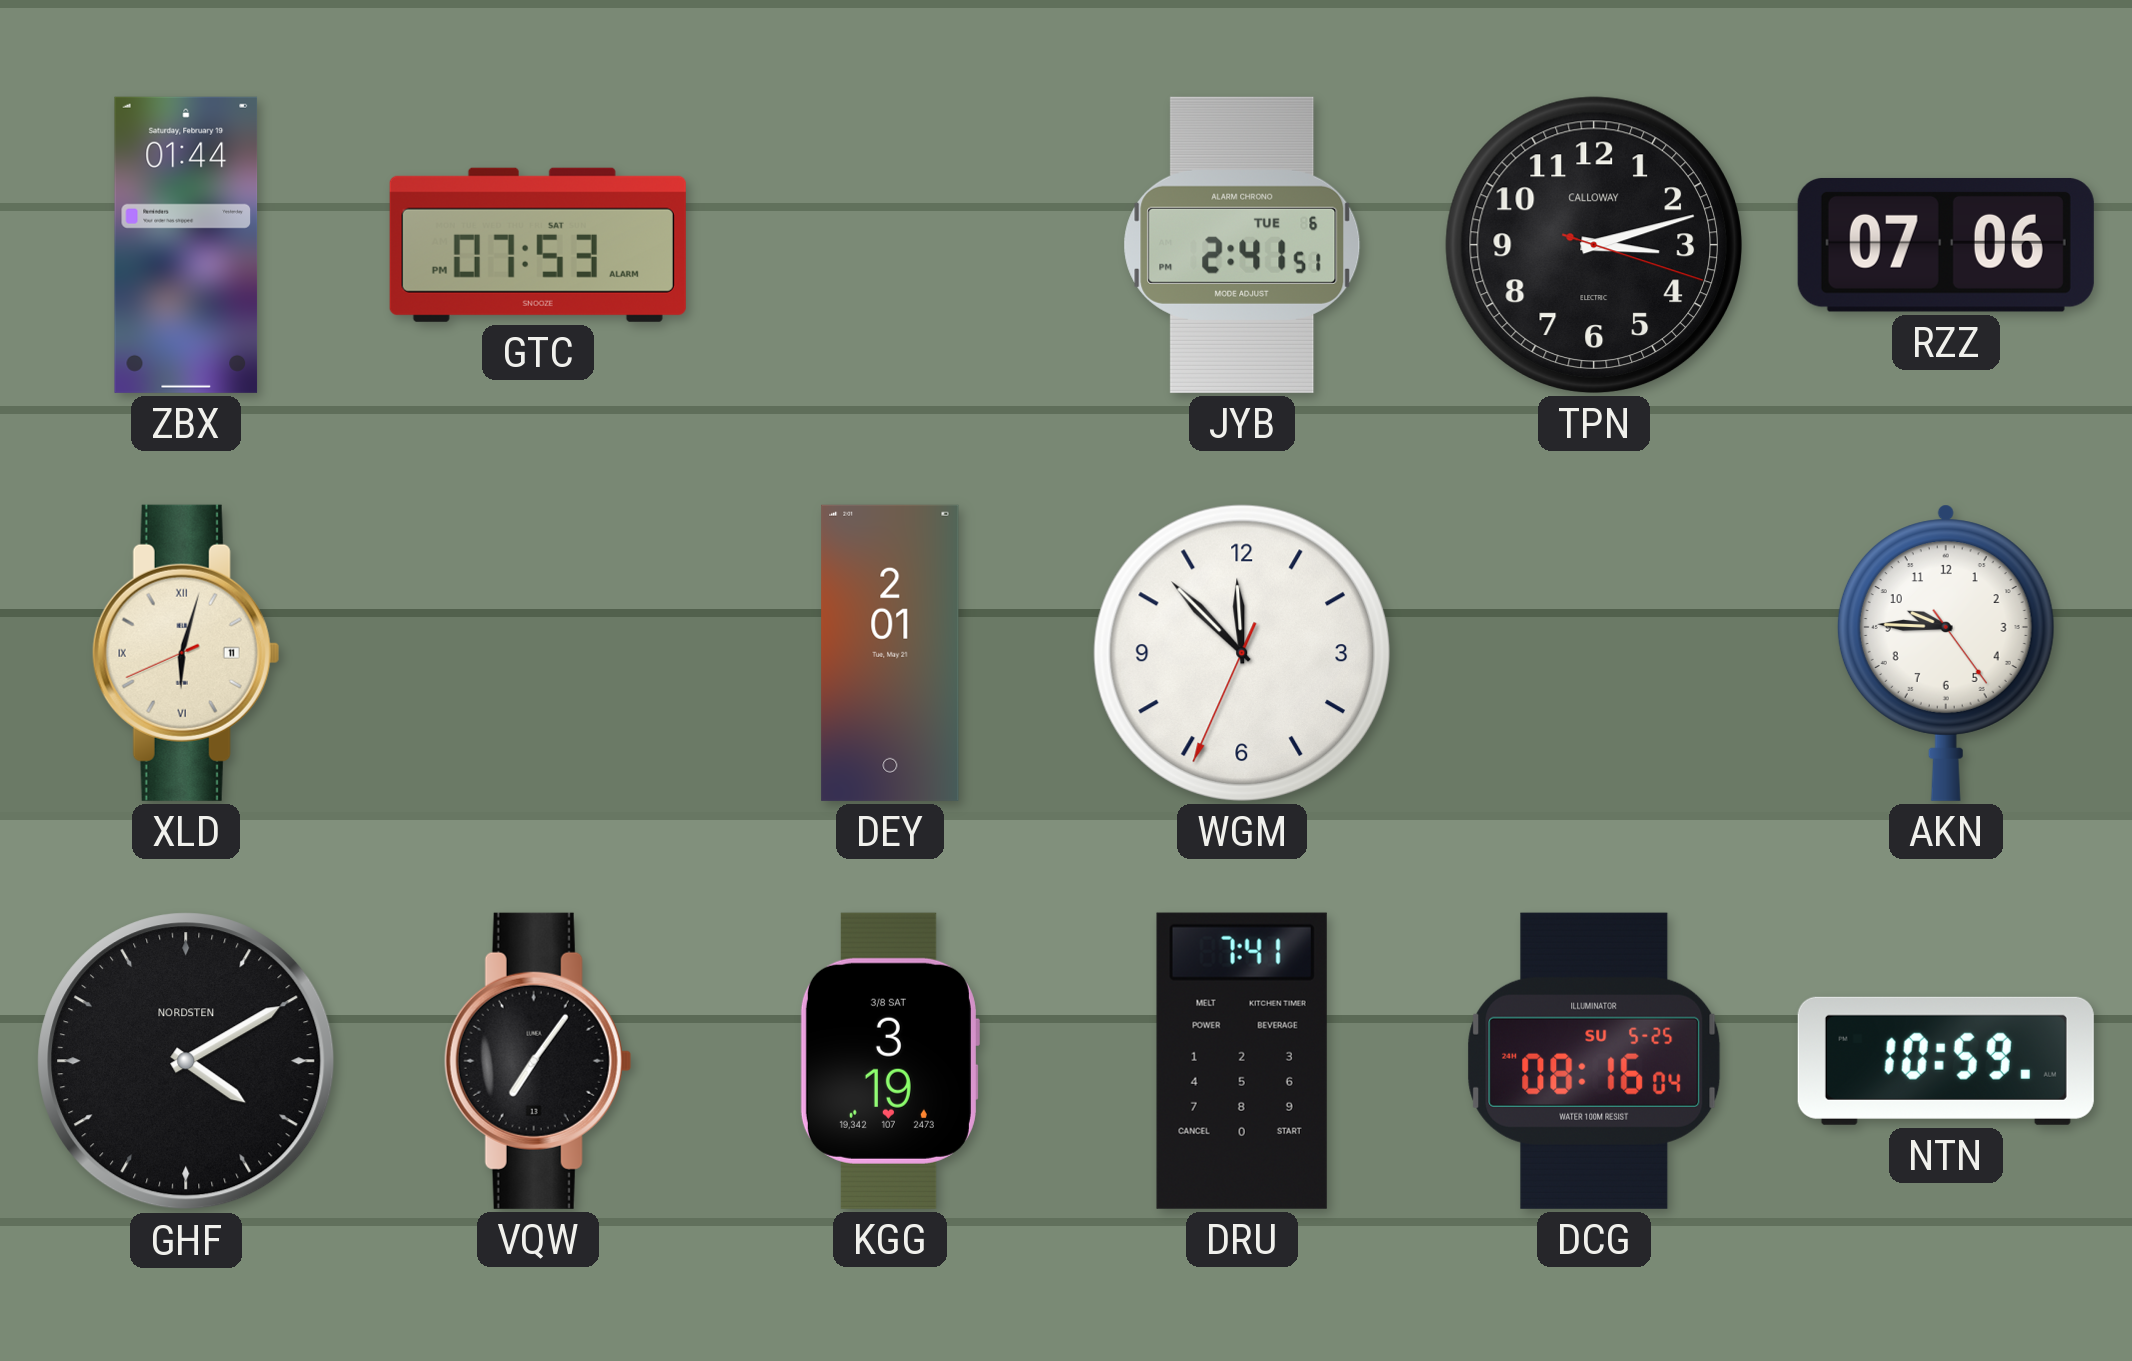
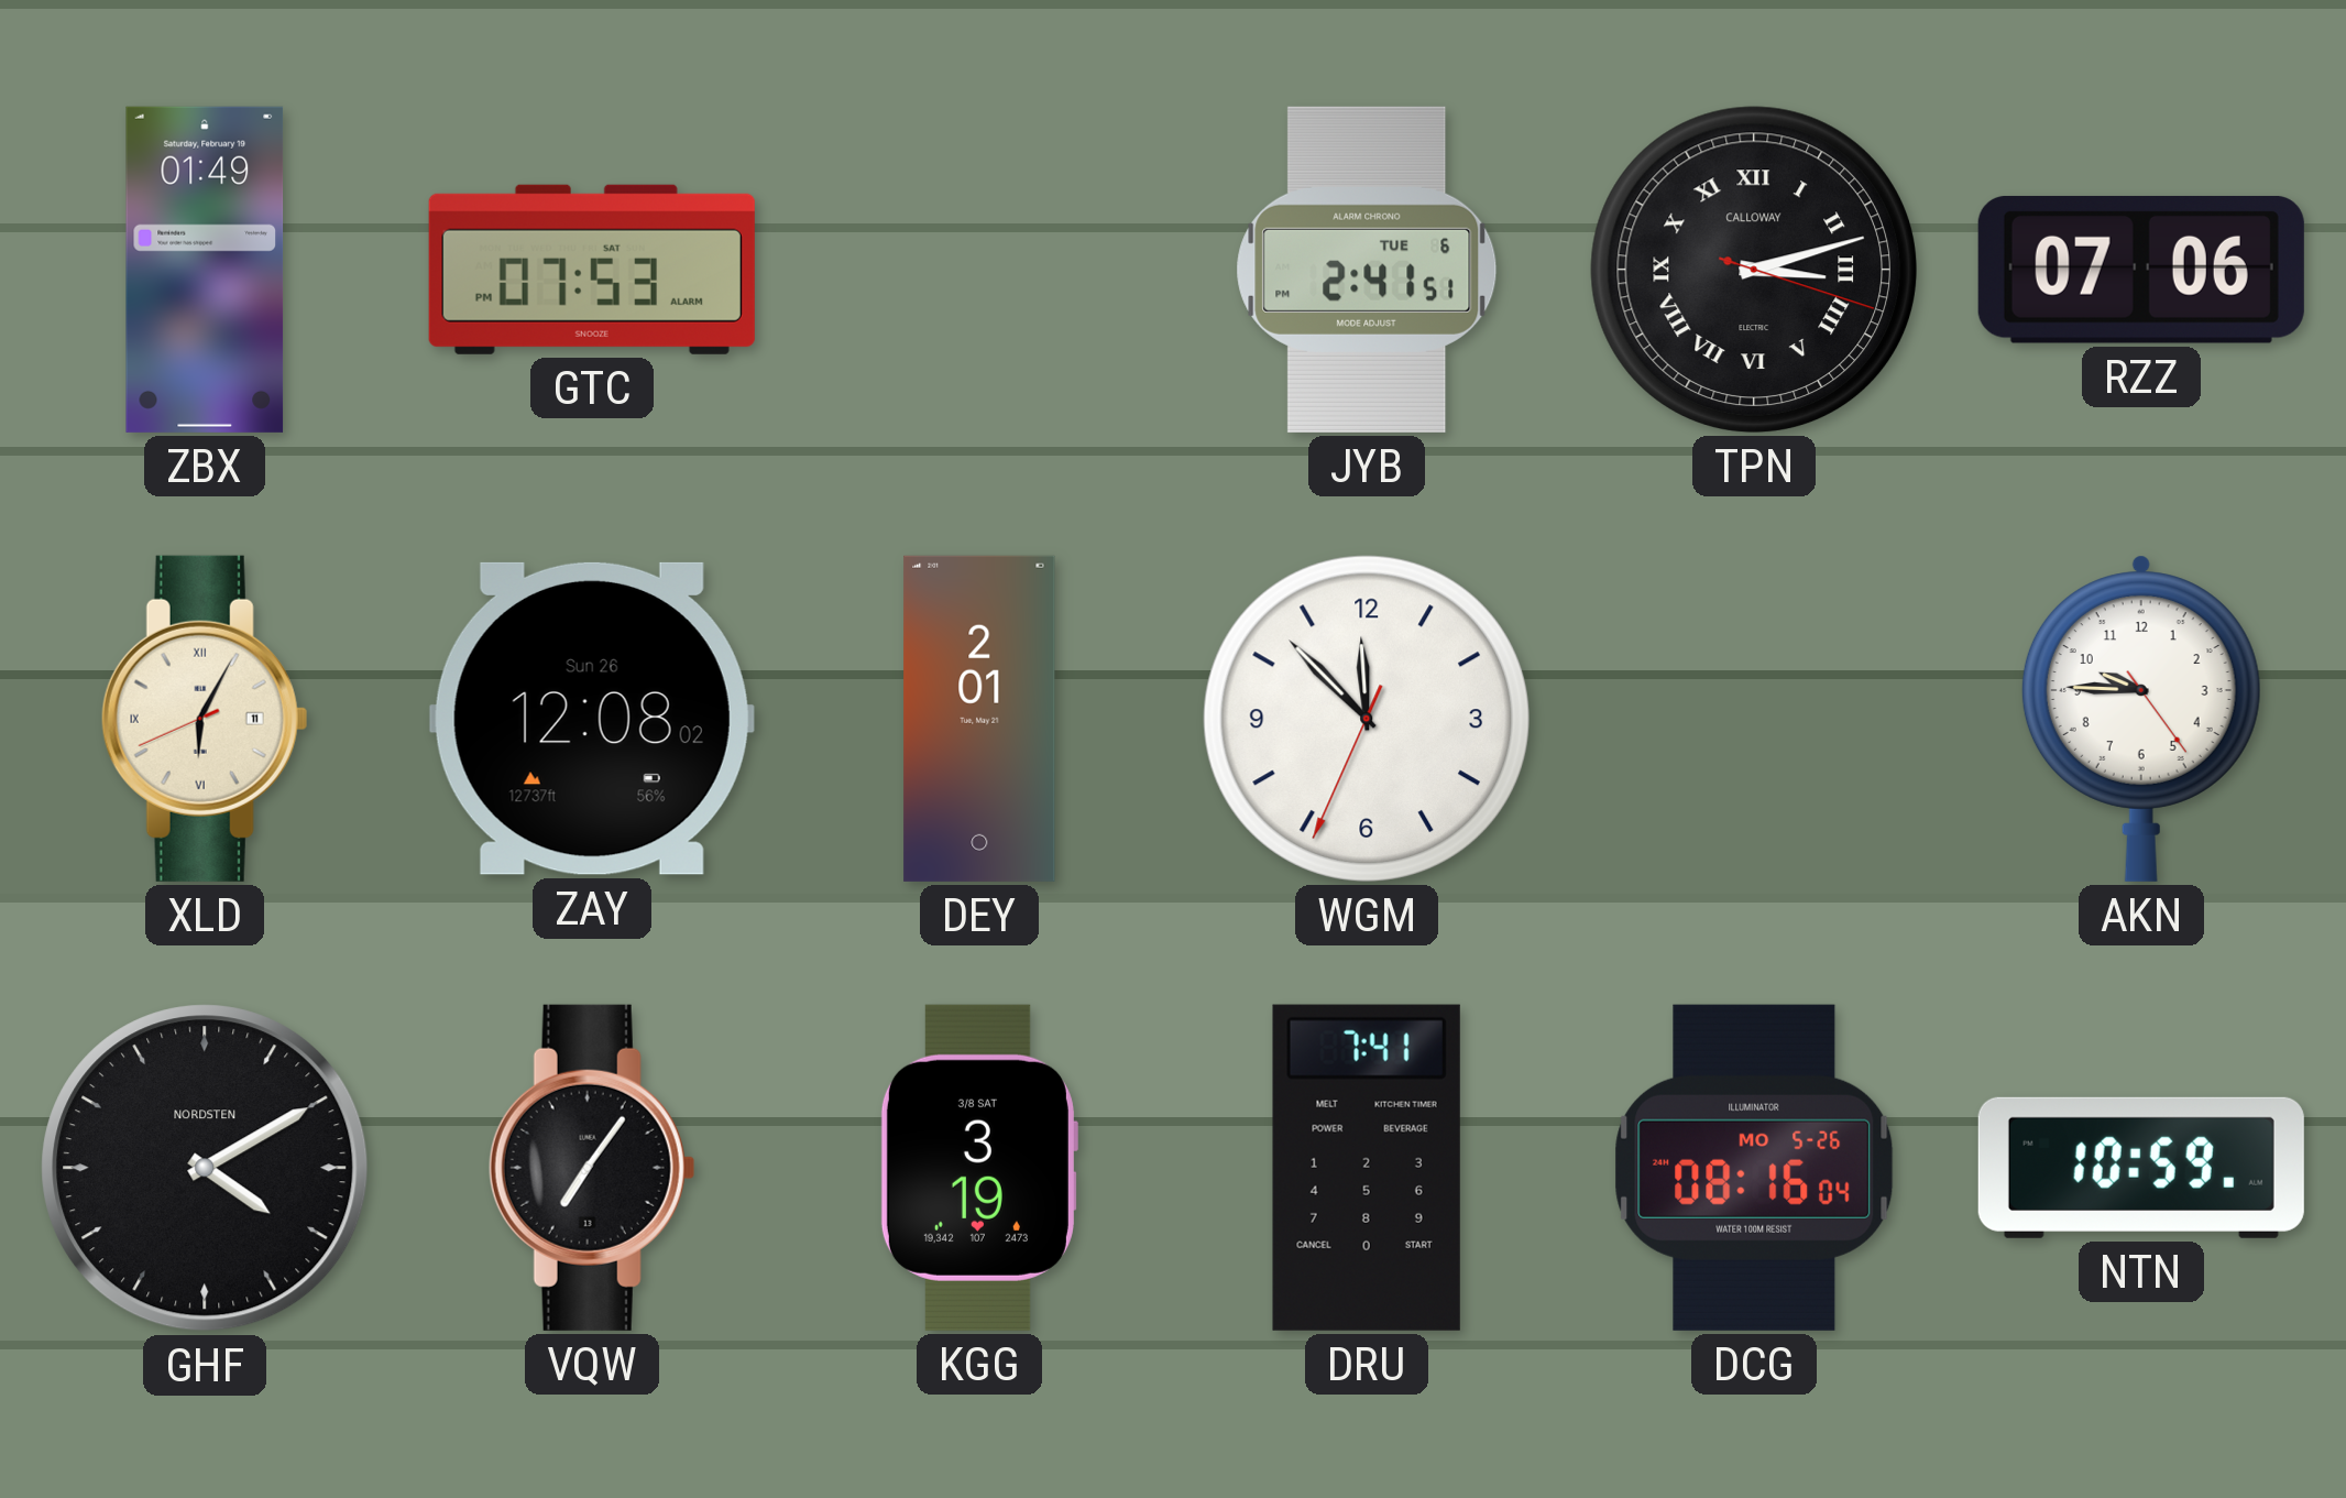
ZBX: 01:44 -> 01:49
TPN numerals: Arabic -> Roman
XLD: 6:02 -> 6:04
ZAY: none -> 12:08
DCG date: SU 5-25 -> MO 5-26
